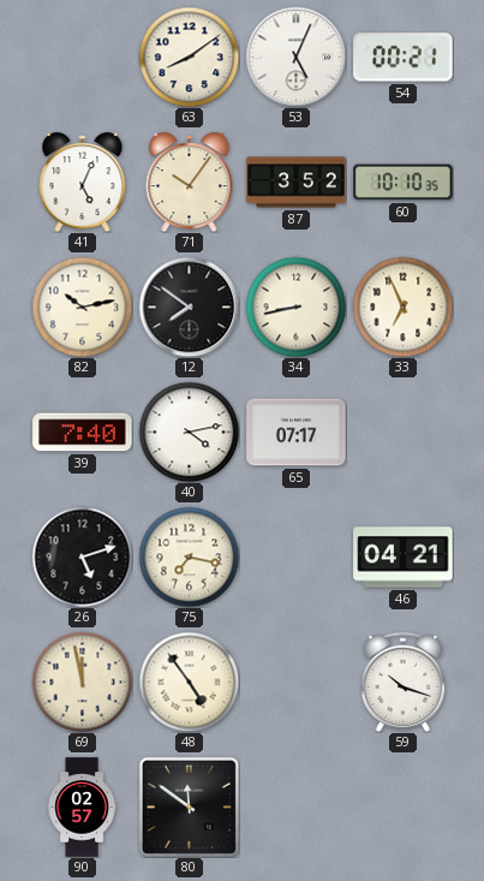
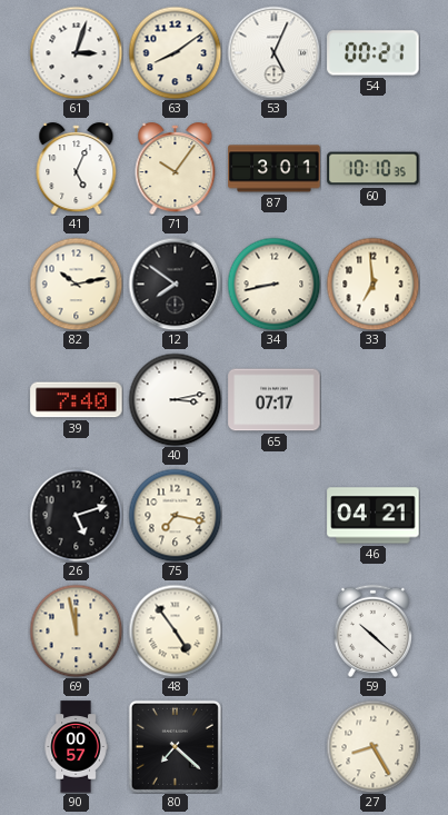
61: none -> 3:03
87: 3:52 -> 3:01
33: 6:56 -> 6:59
40: 4:13 -> 3:13
59: 10:18 -> 10:22
90: 02:57 -> 00:57
80: 11:51 -> 7:22
27: none -> 8:25
